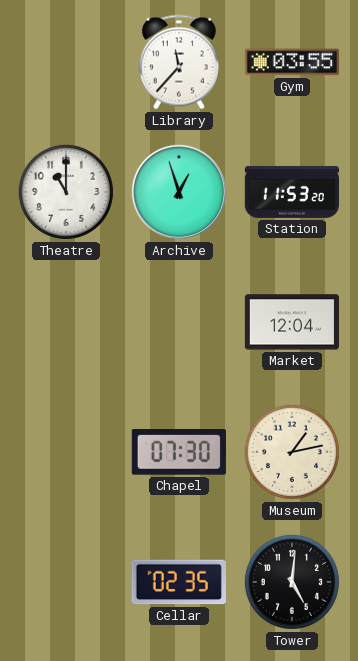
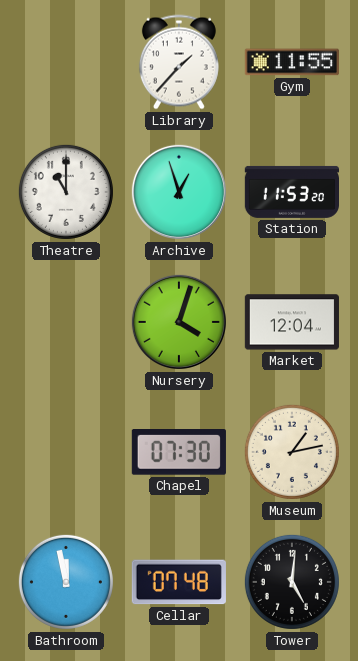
Library: 11:37 -> 1:37
Gym: 03:55 -> 11:55
Nursery: none -> 4:03
Bathroom: none -> 11:58
Cellar: 02:35 -> 07:48
